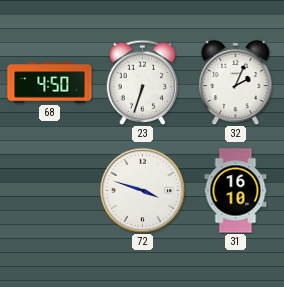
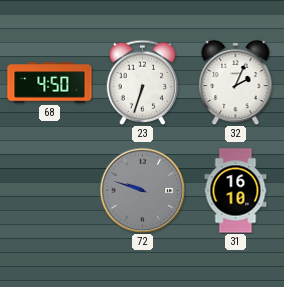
72: 3:48 -> 9:48
72 dial: white -> grey
